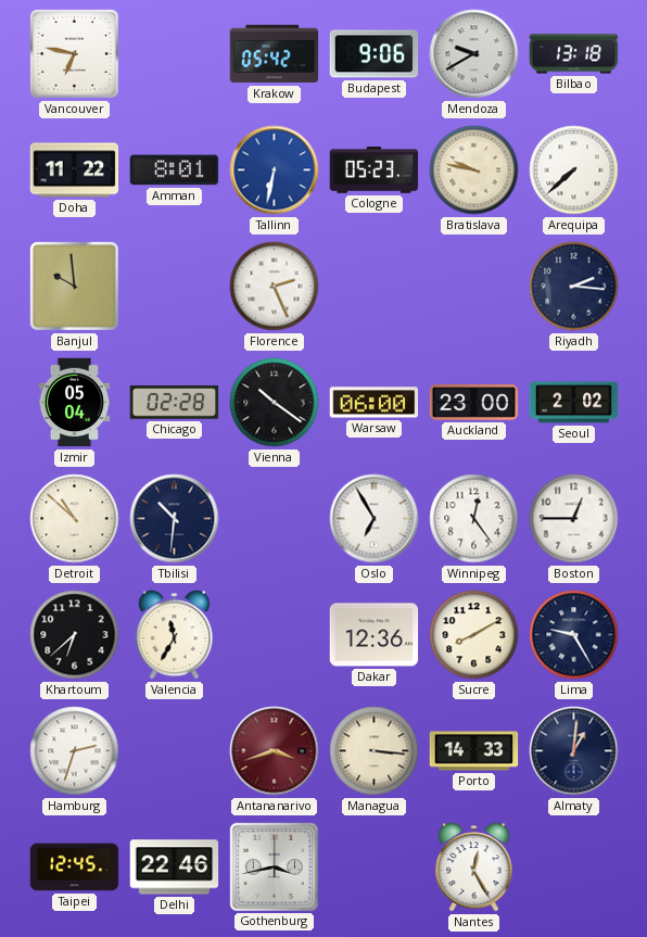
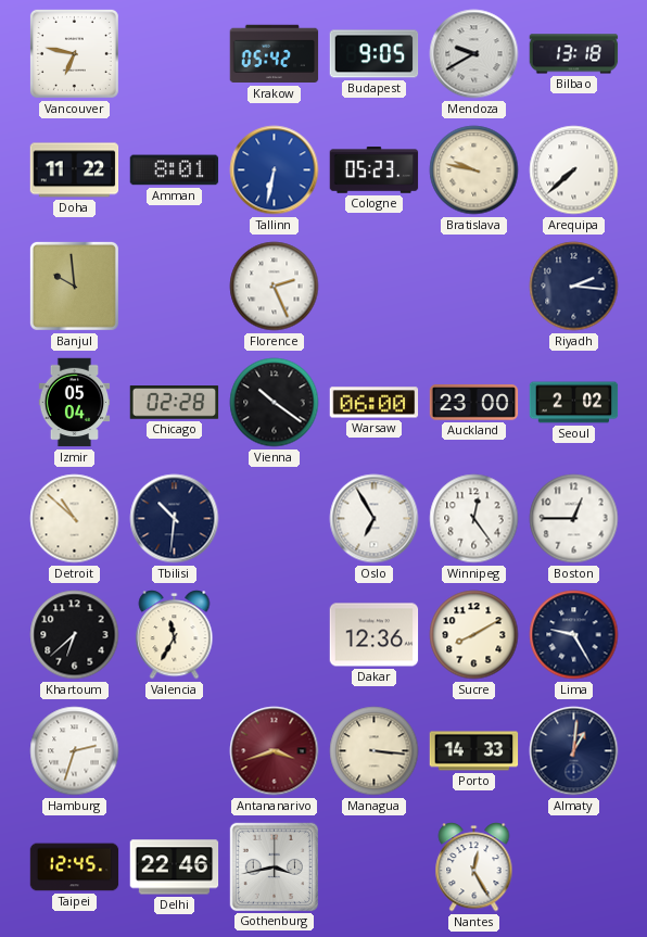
Budapest: 9:06 -> 9:05
